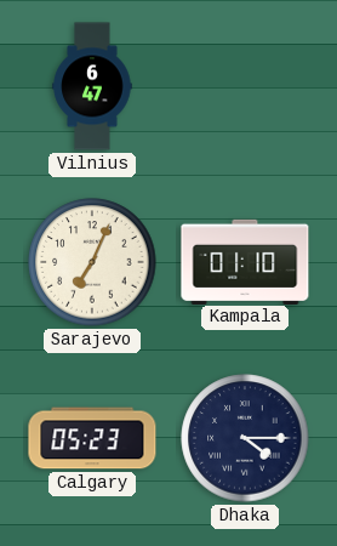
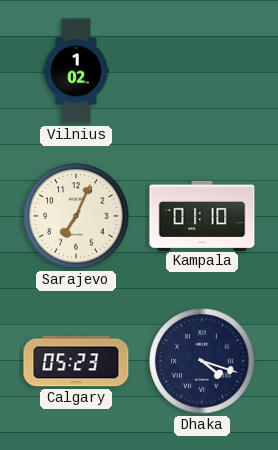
Vilnius: 6:47 -> 1:02
Dhaka: 4:15 -> 4:18
